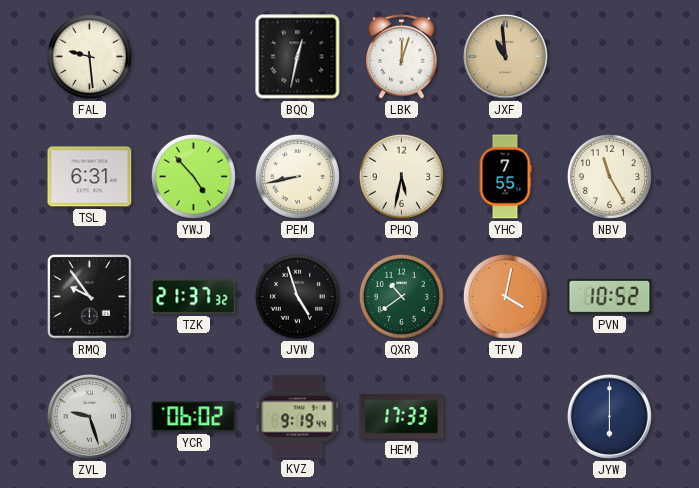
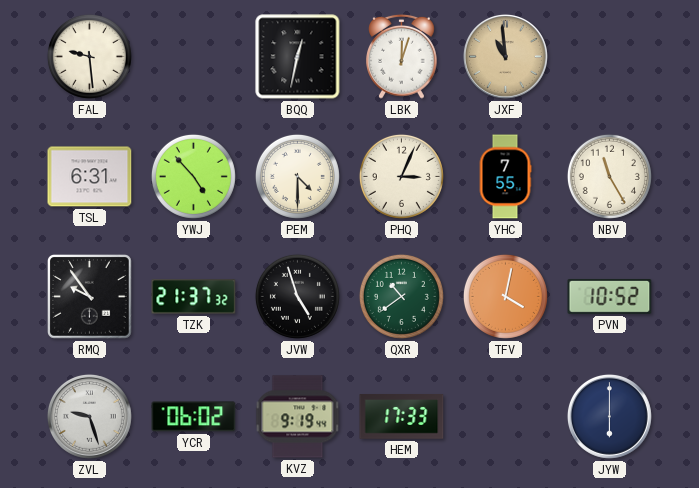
PEM: 8:43 -> 4:30
PHQ: 5:32 -> 3:04
